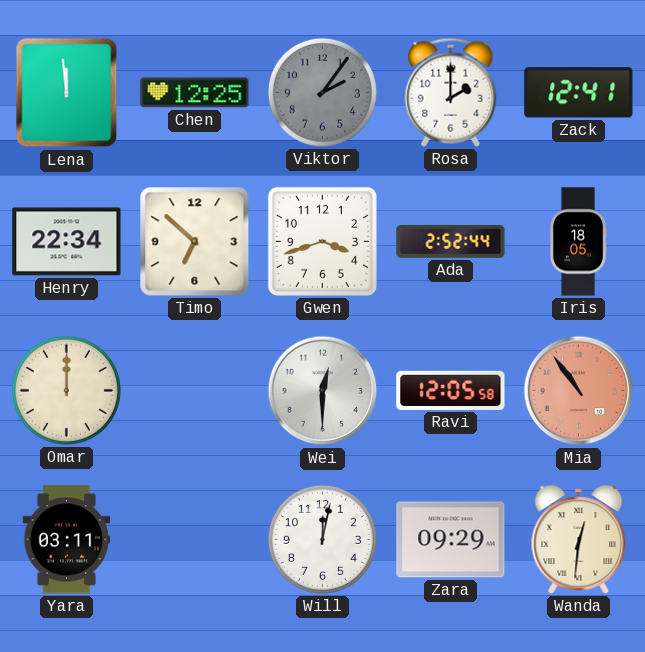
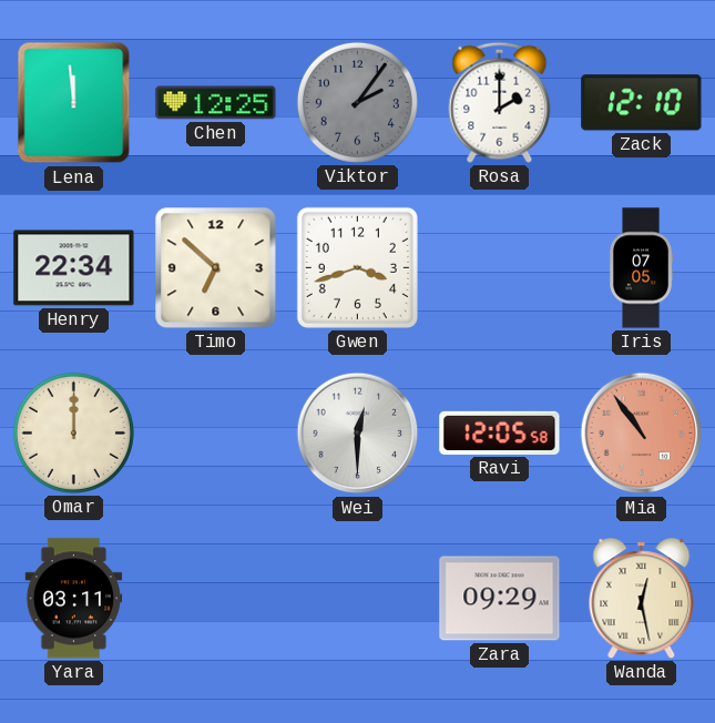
Zack: 12:41 -> 12:10
Ada: 2:52 -> none
Iris: 18:05 -> 07:05
Will: 12:02 -> none
Wanda: 12:31 -> 12:28
